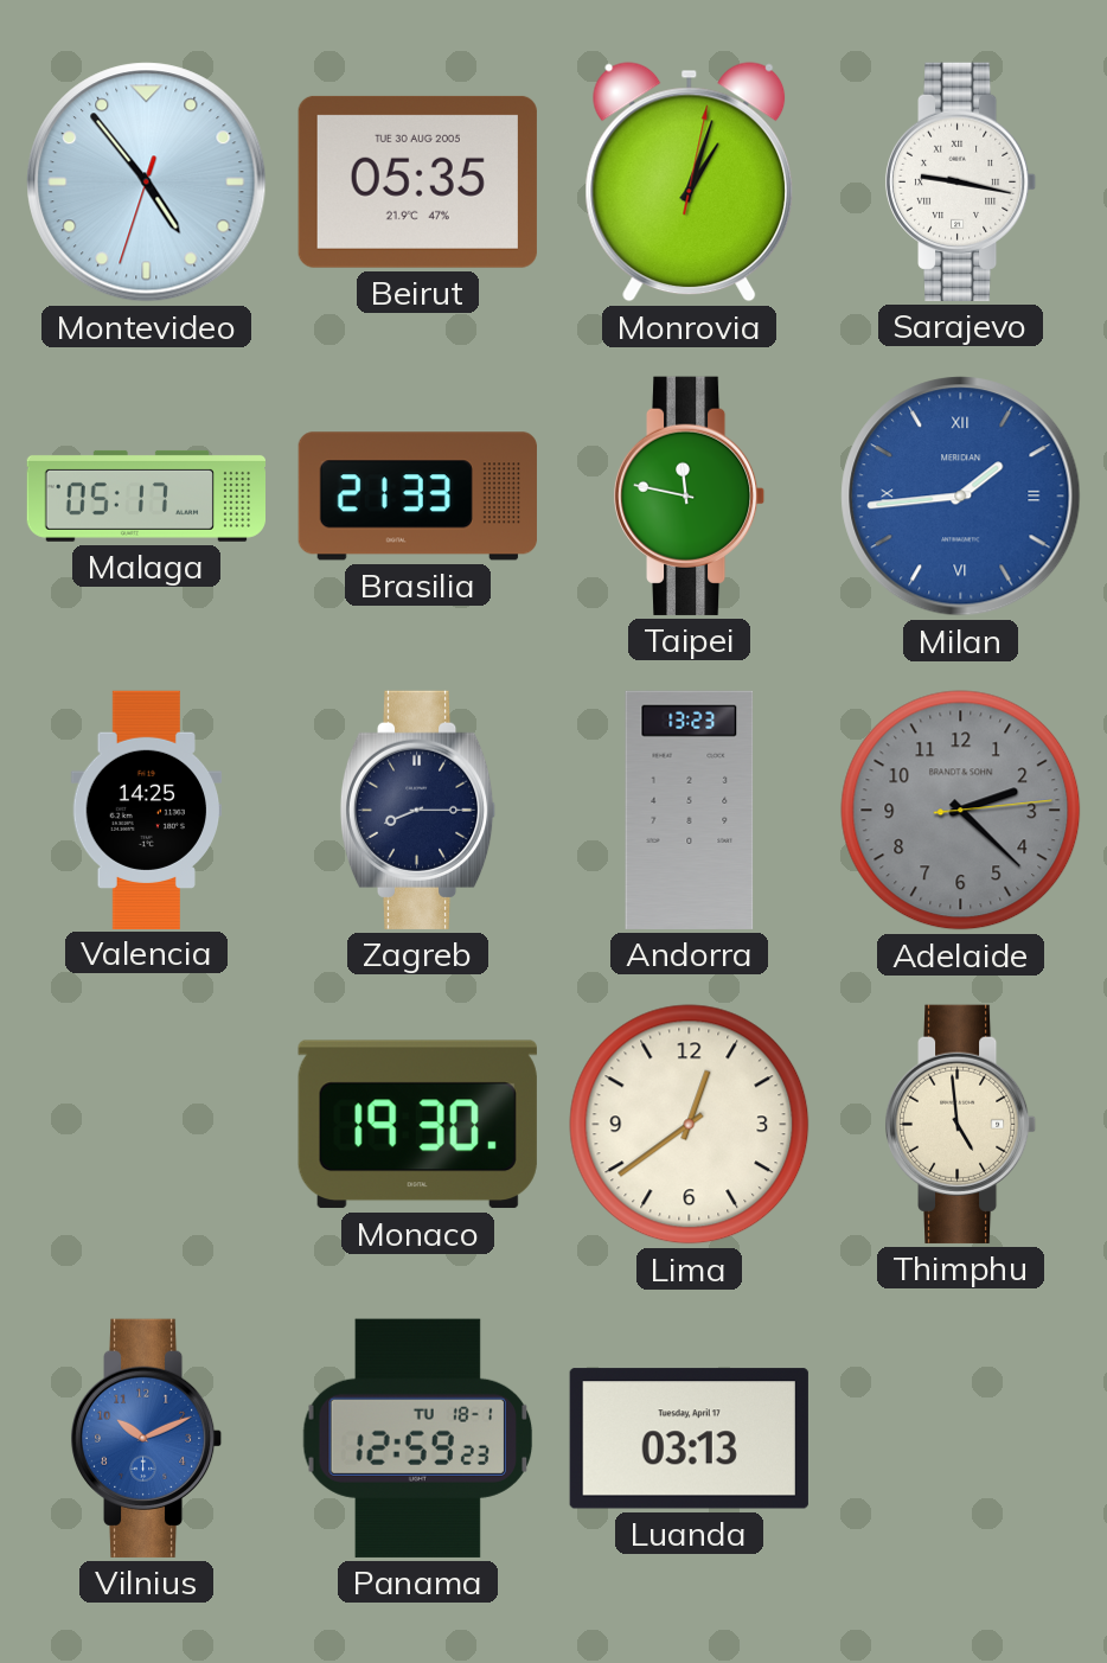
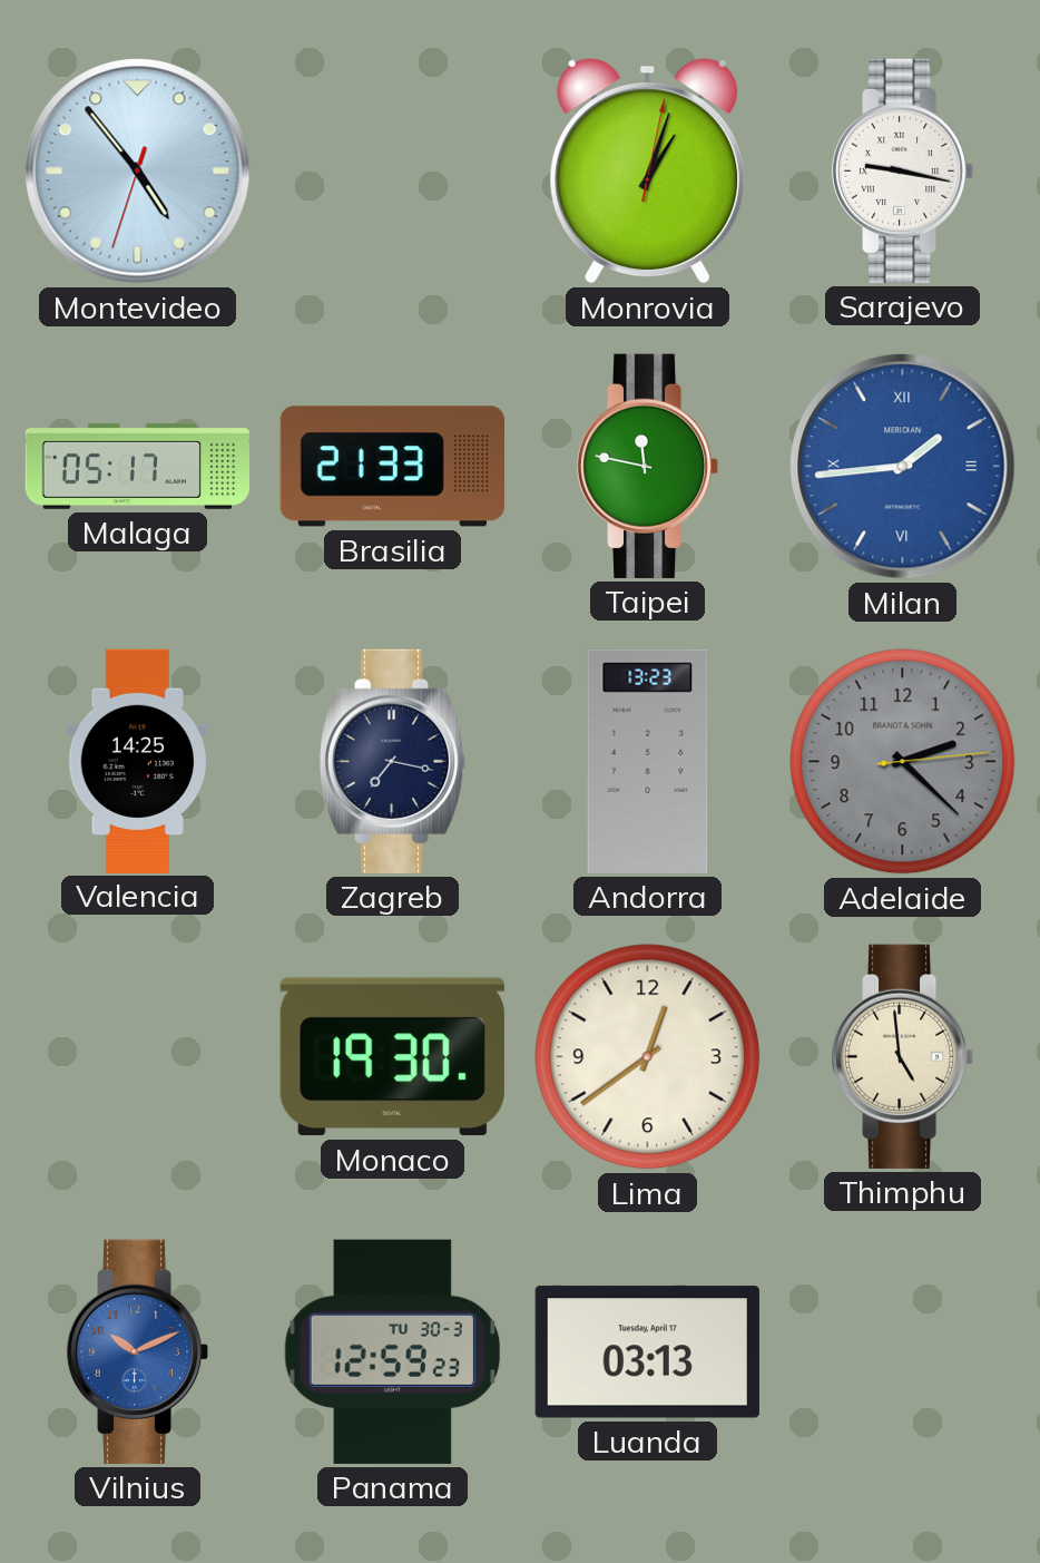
Beirut: 05:35 -> none
Zagreb: 8:15 -> 7:17
Panama date: TU 18-1 -> TU 30-3
